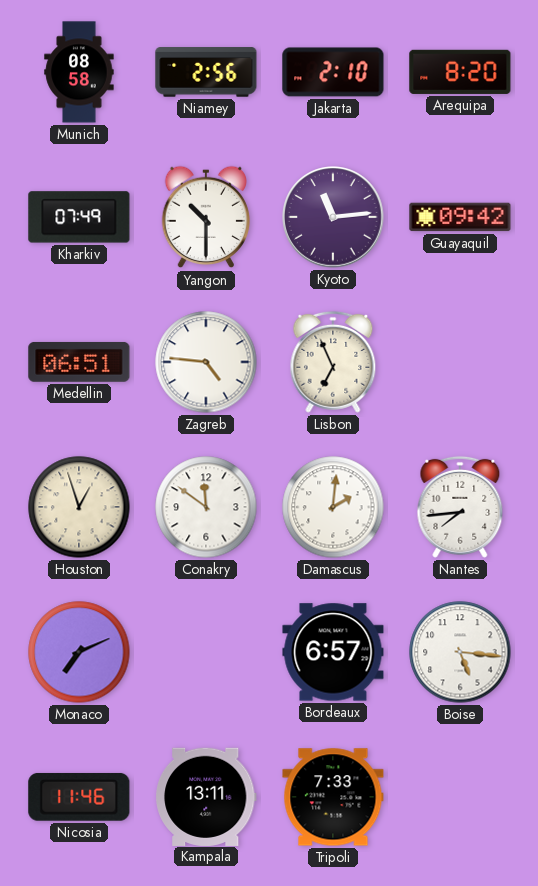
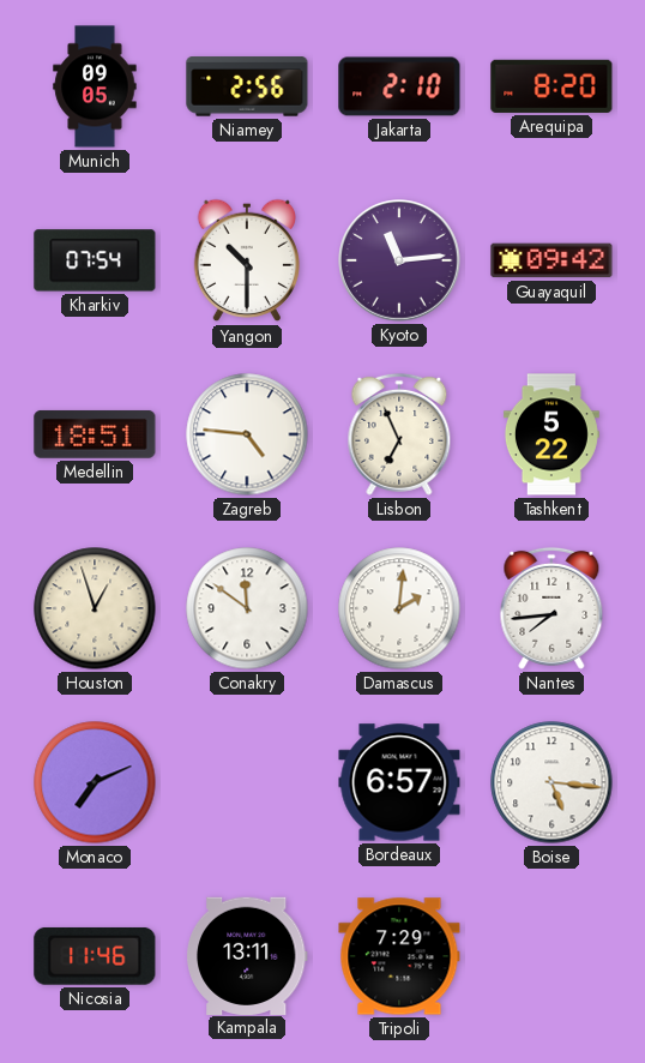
Munich: 08:58 -> 09:05
Kharkiv: 07:49 -> 07:54
Medellin: 06:51 -> 18:51
Tashkent: none -> 5:22
Tripoli: 7:33 -> 7:29
